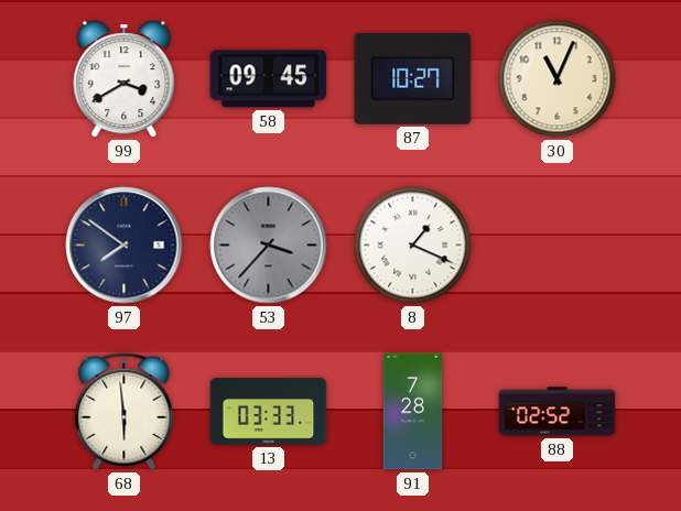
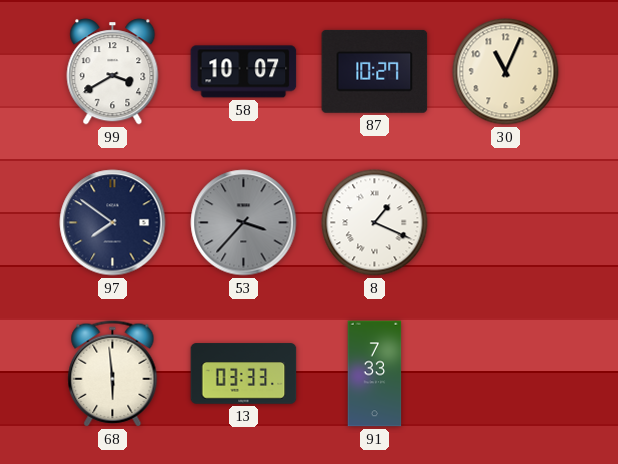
58: 09:45 -> 10:07
91: 7:28 -> 7:33
88: 02:52 -> none
